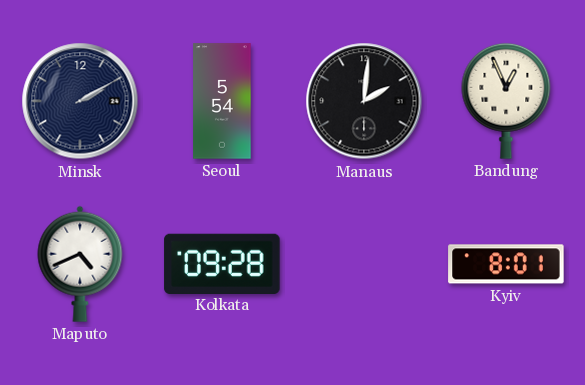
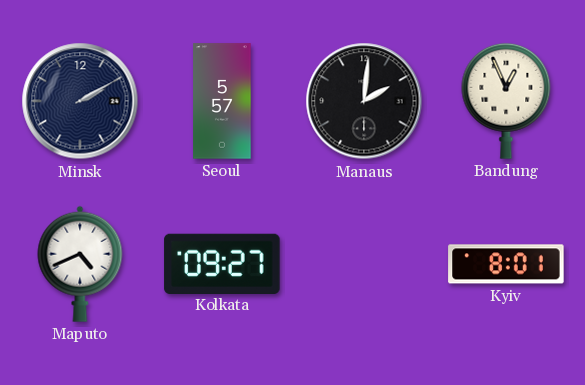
Seoul: 5:54 -> 5:57
Kolkata: 09:28 -> 09:27
